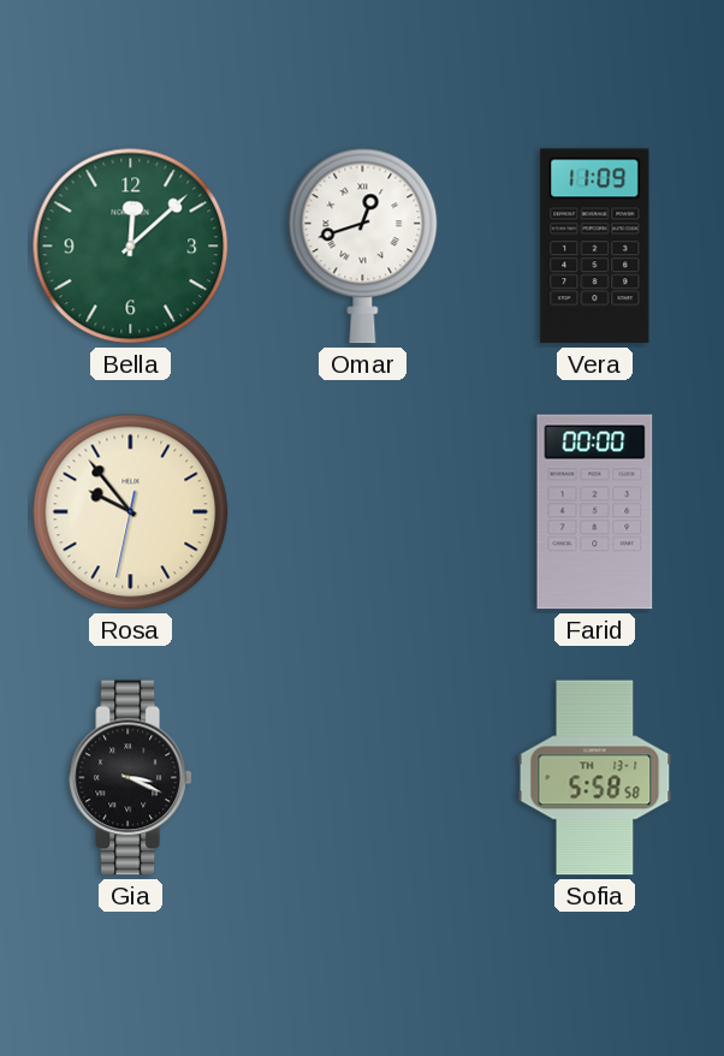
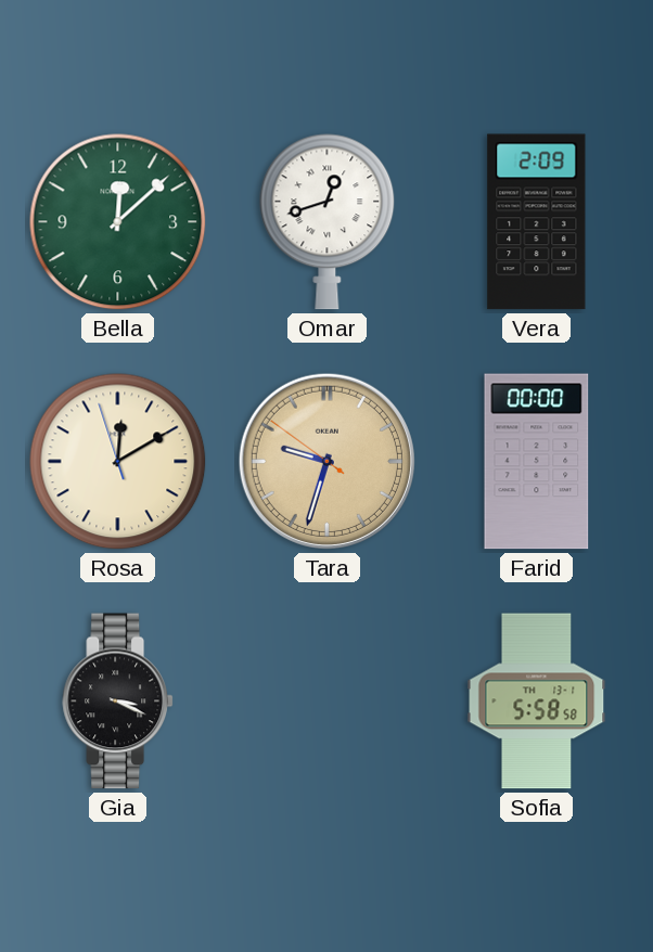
Vera: 11:09 -> 2:09
Rosa: 9:53 -> 12:09
Tara: none -> 9:32
